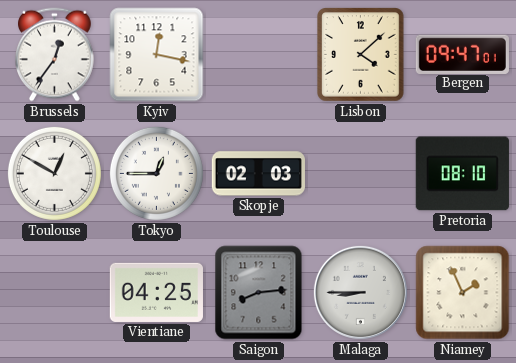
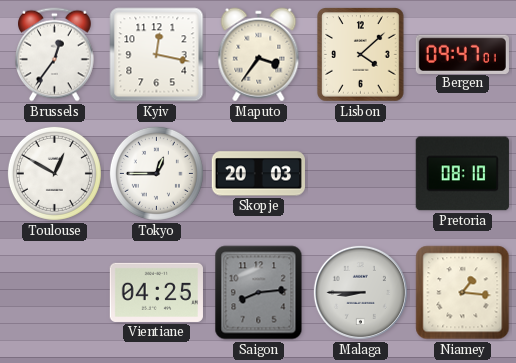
Maputo: none -> 3:36
Skopje: 02:03 -> 20:03
Niamey: 1:56 -> 1:16
